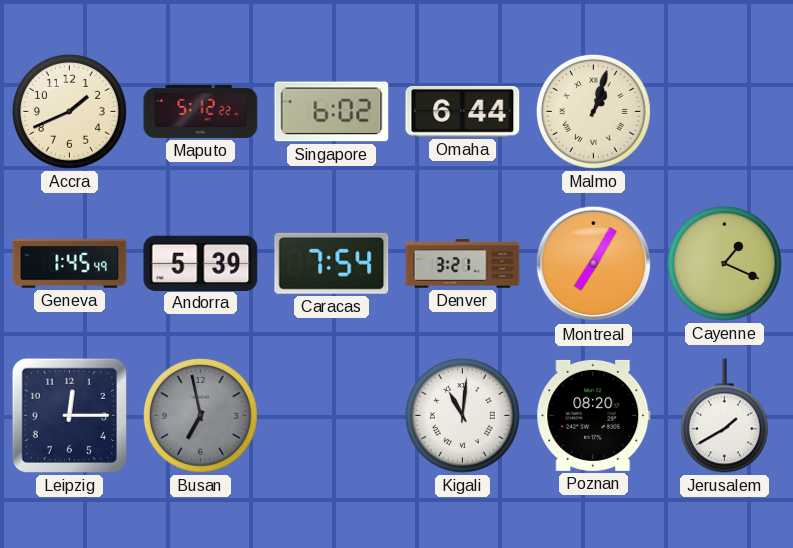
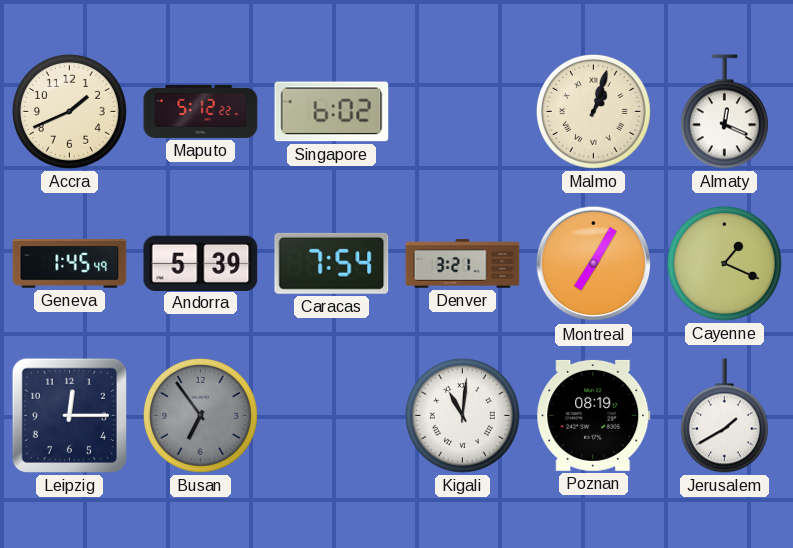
Omaha: 6:44 -> none
Almaty: none -> 12:19
Busan: 6:58 -> 6:54
Poznan: 08:20 -> 08:19
